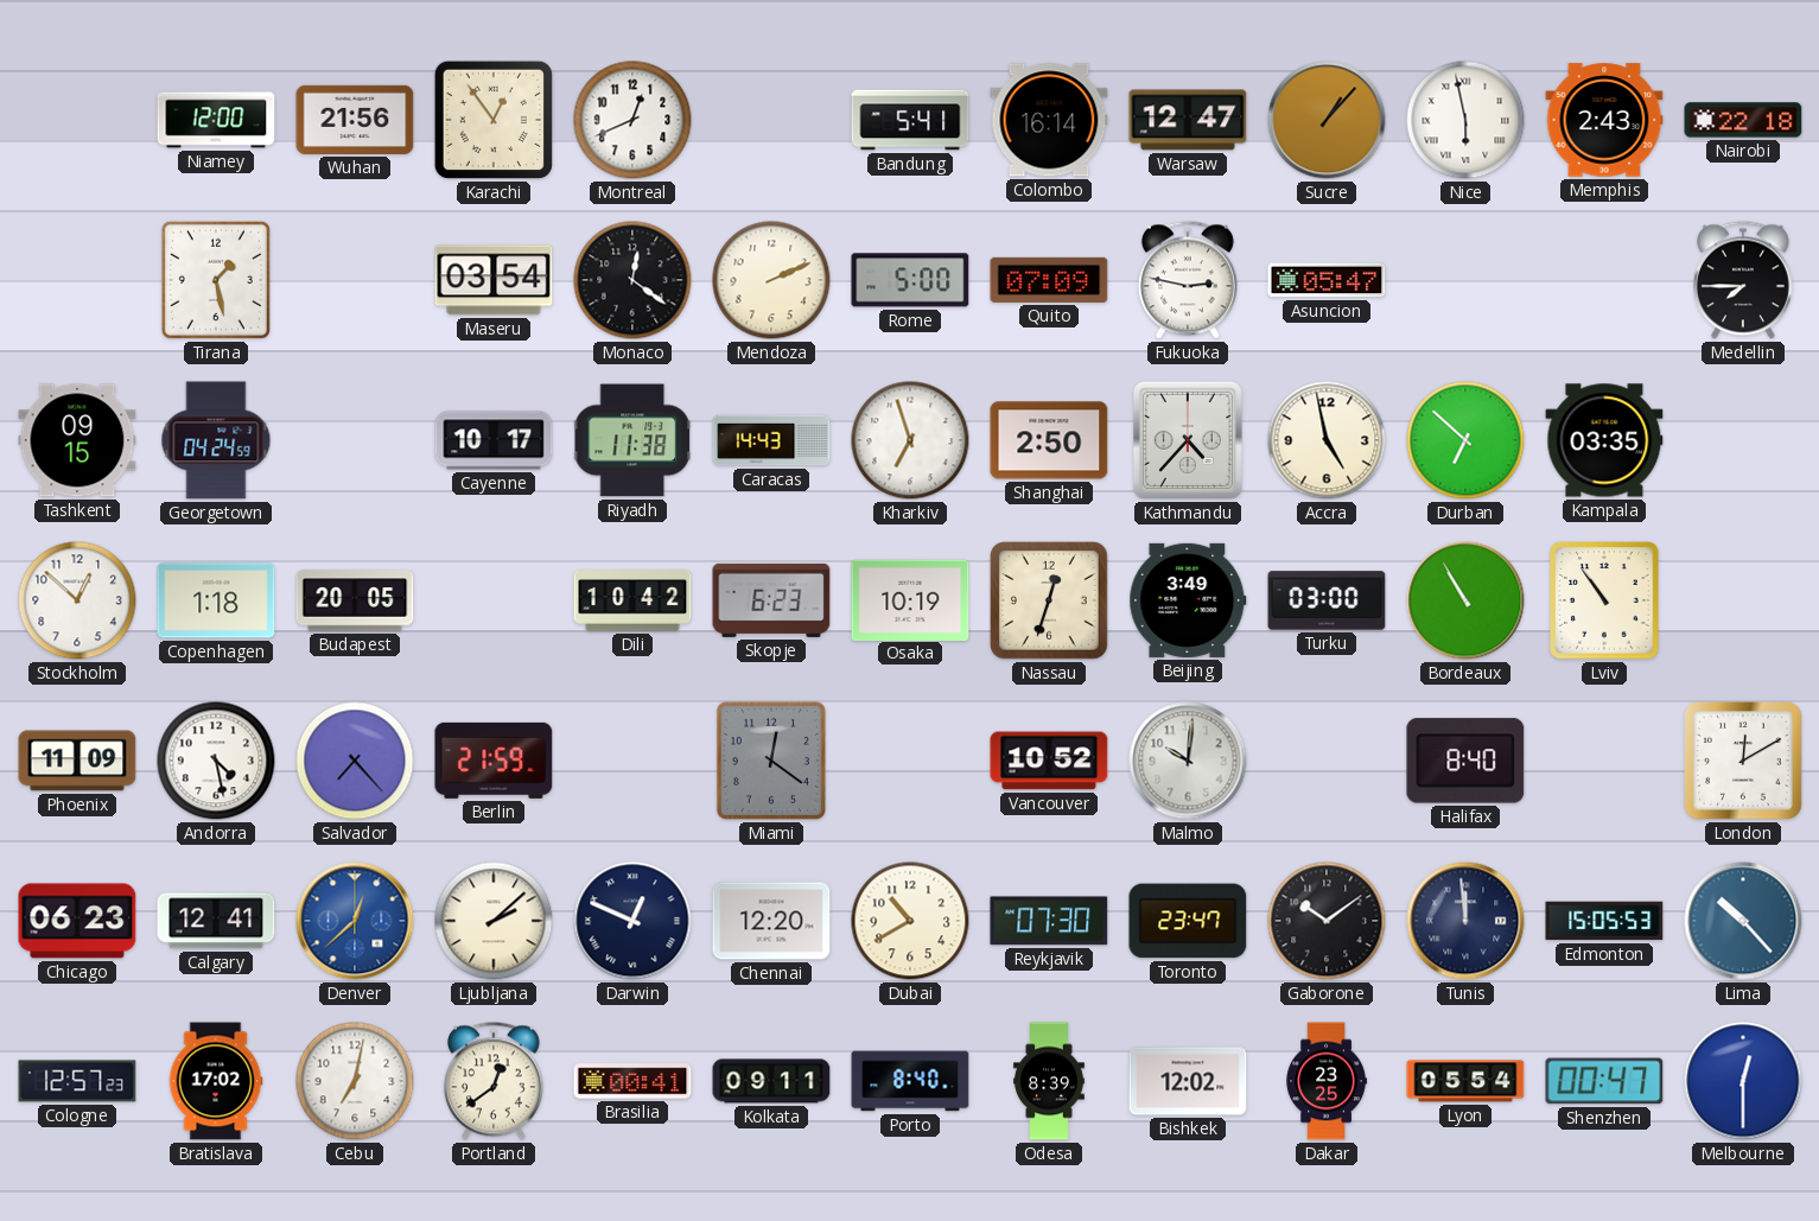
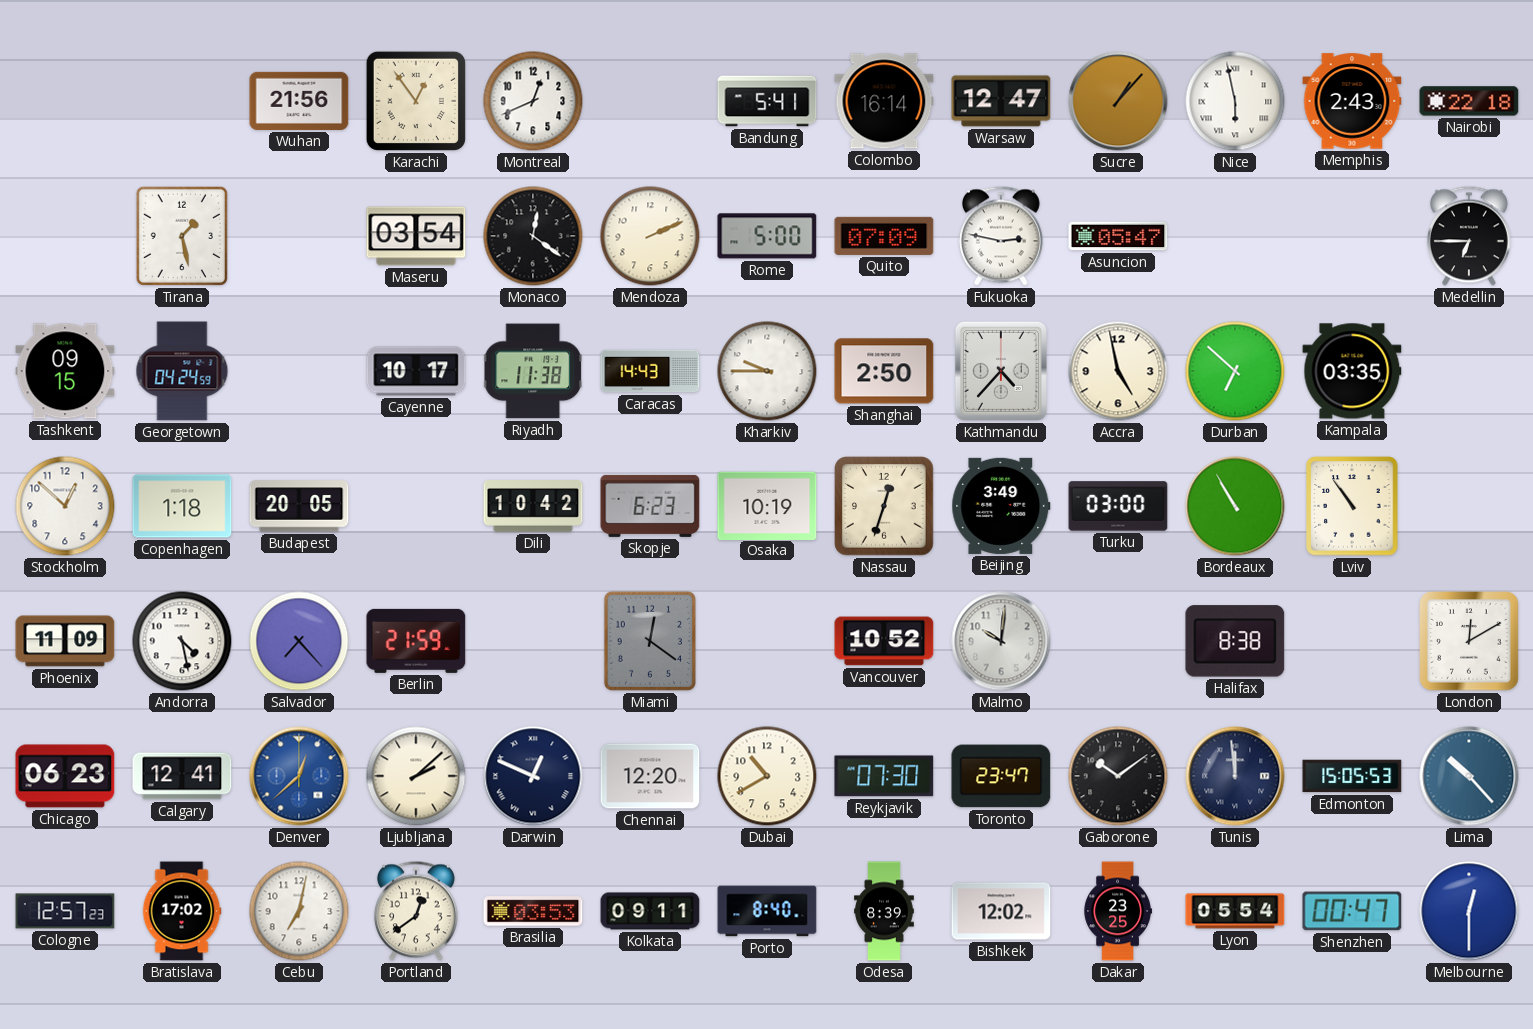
Niamey: 12:00 -> none
Medellin: 7:45 -> 6:45
Kharkiv: 6:57 -> 9:45
Halifax: 8:40 -> 8:38
Brasilia: 00:41 -> 03:53
